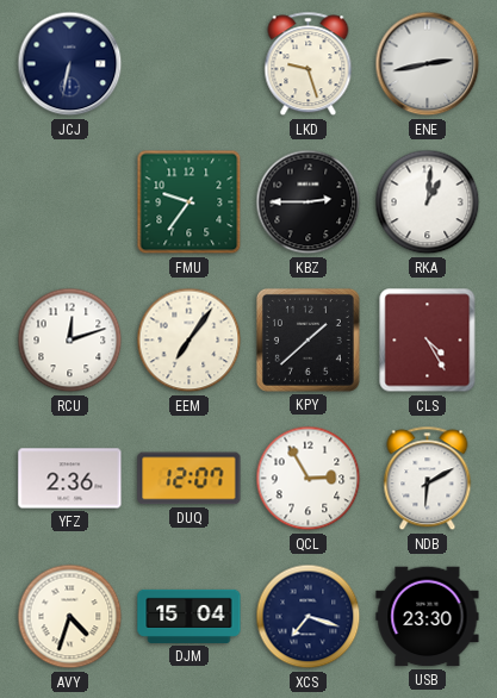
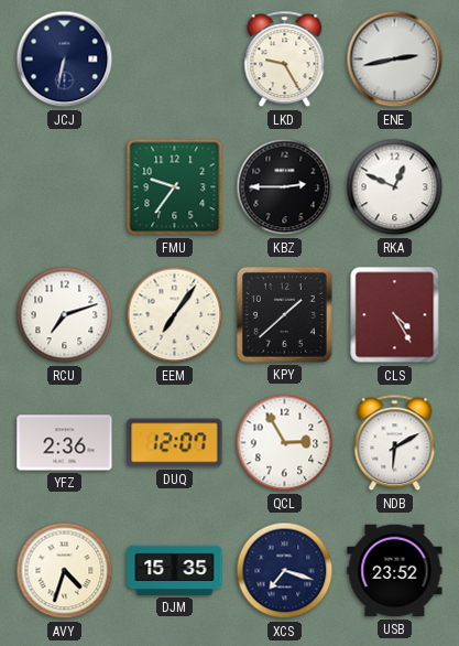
LKD: 9:27 -> 9:25
RKA: 1:01 -> 12:49
RCU: 12:12 -> 7:12
DJM: 15:04 -> 15:35
USB: 23:30 -> 23:52
